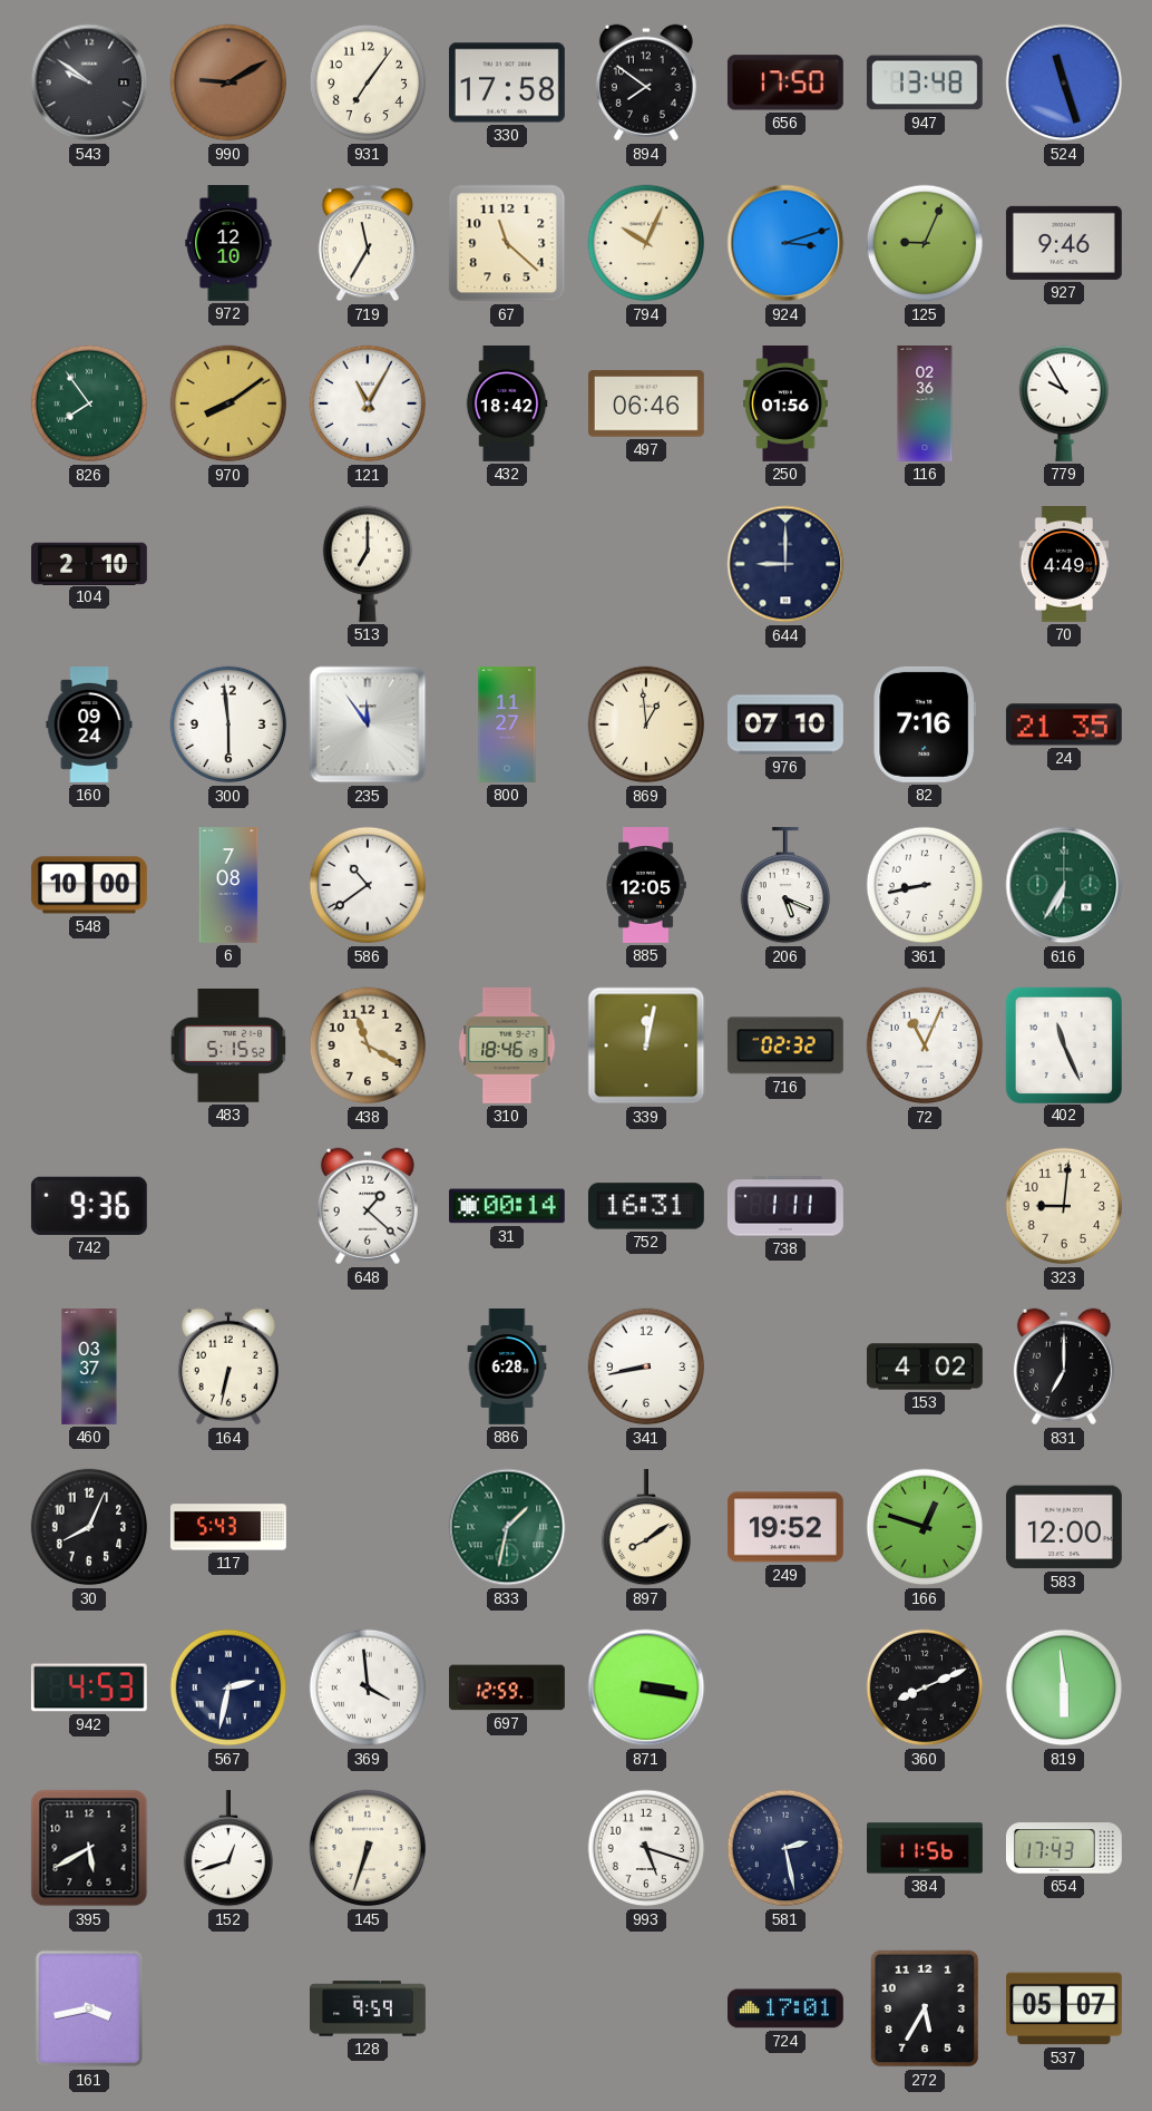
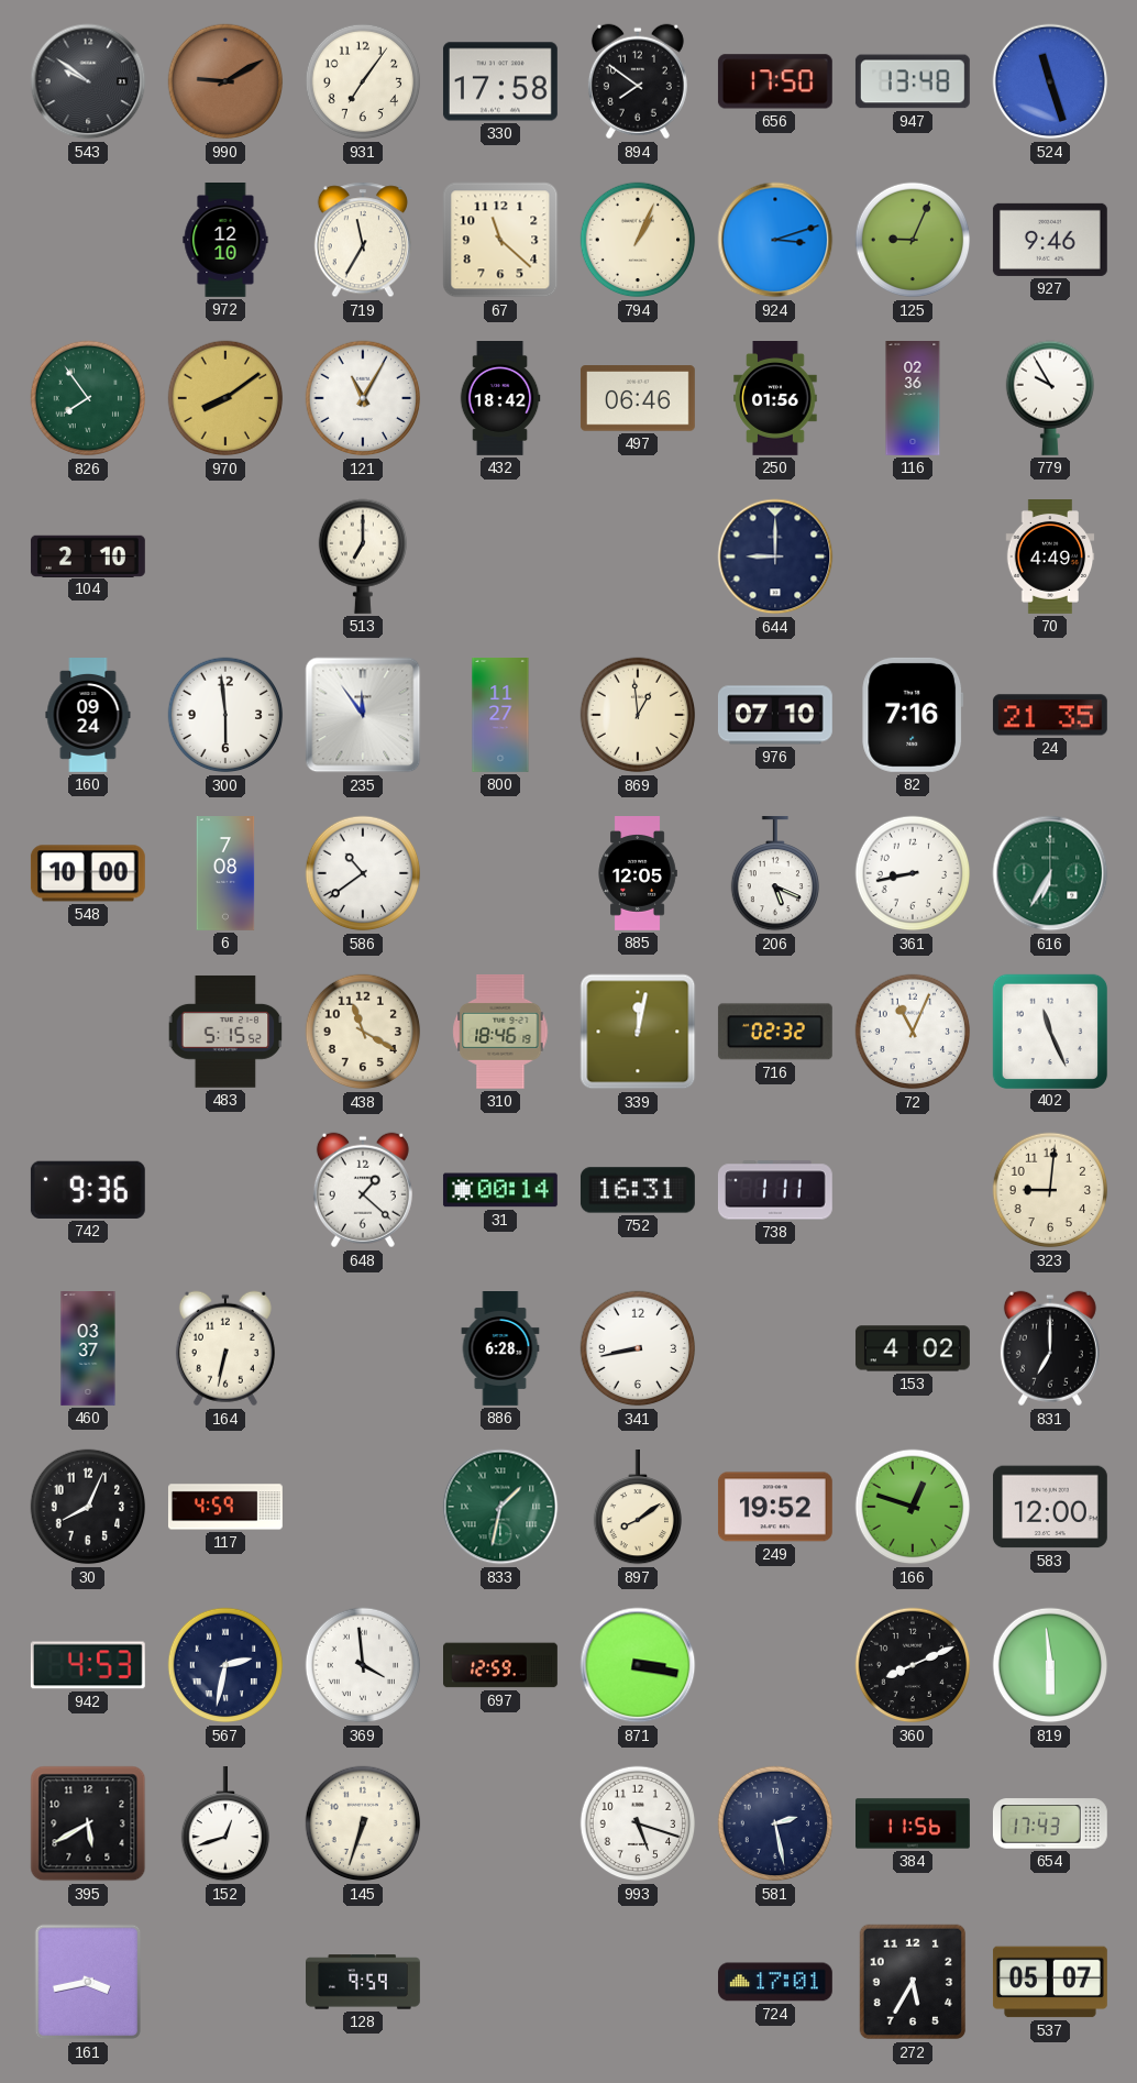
794: 10:04 -> 1:04
117: 5:43 -> 4:59
